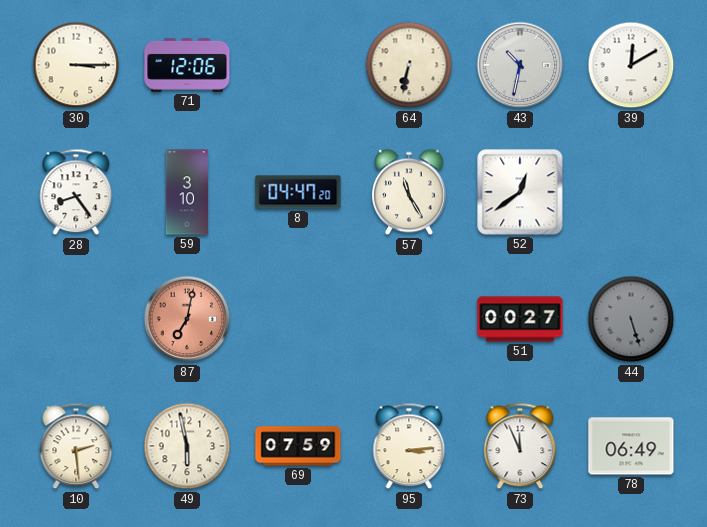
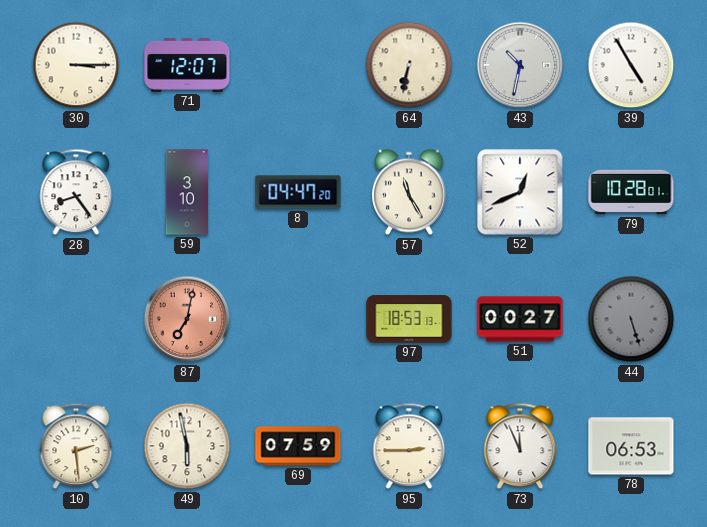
71: 12:06 -> 12:07
39: 12:10 -> 4:55
52: 12:39 -> 12:41
79: none -> 10:28
97: none -> 18:53
95: 3:14 -> 2:45
78: 06:49 -> 06:53
